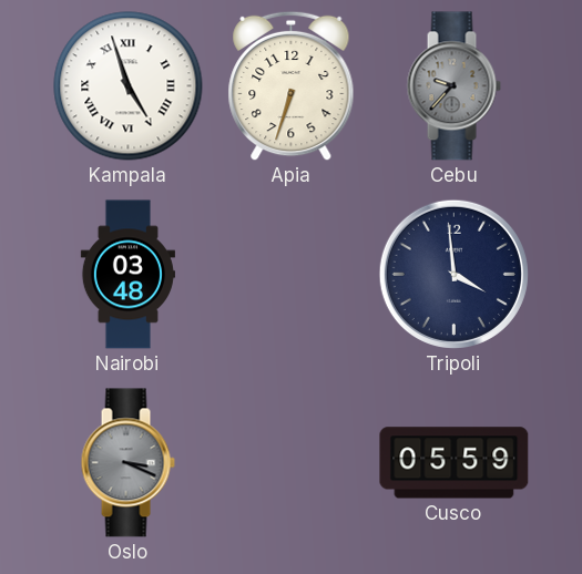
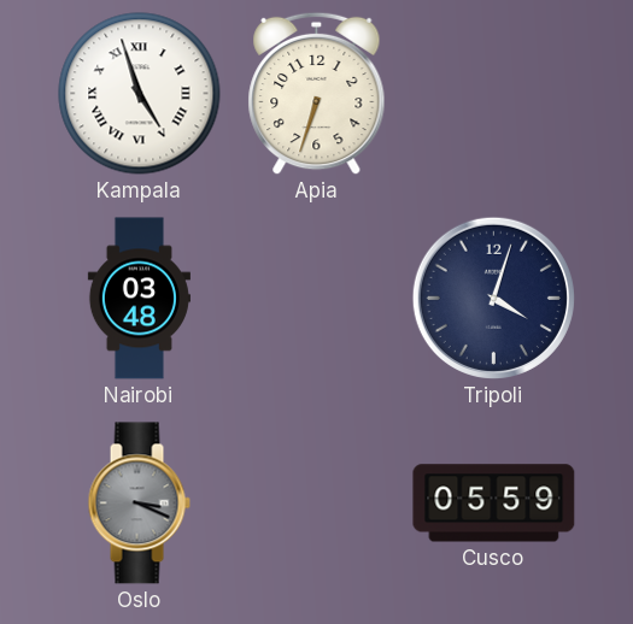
Cebu: 9:37 -> none
Tripoli: 3:59 -> 4:03
